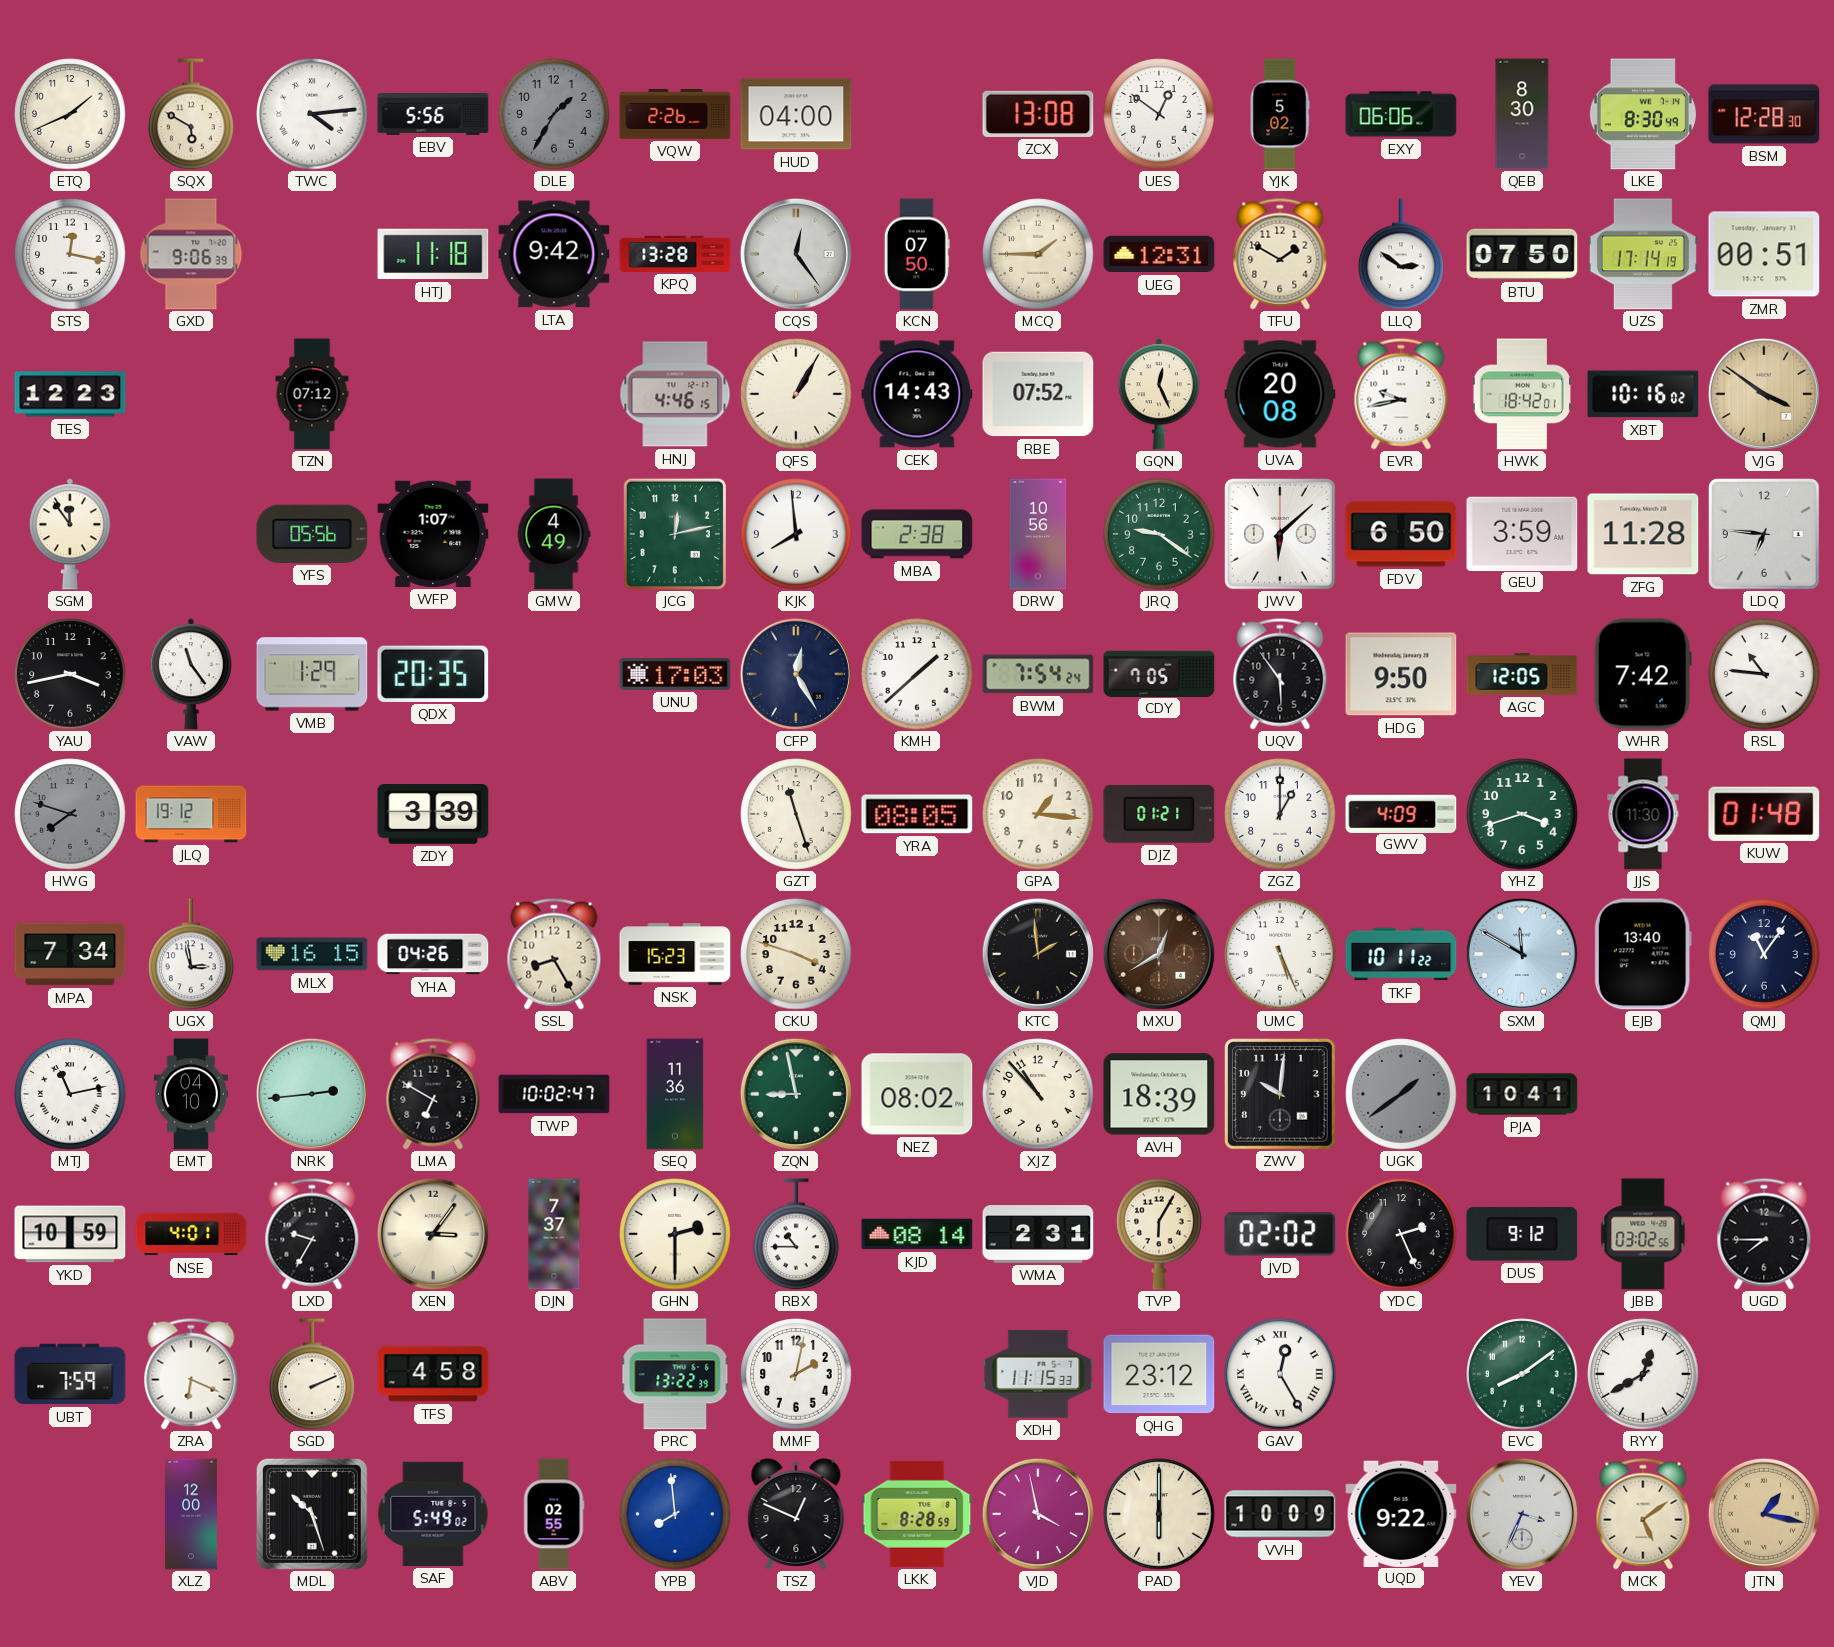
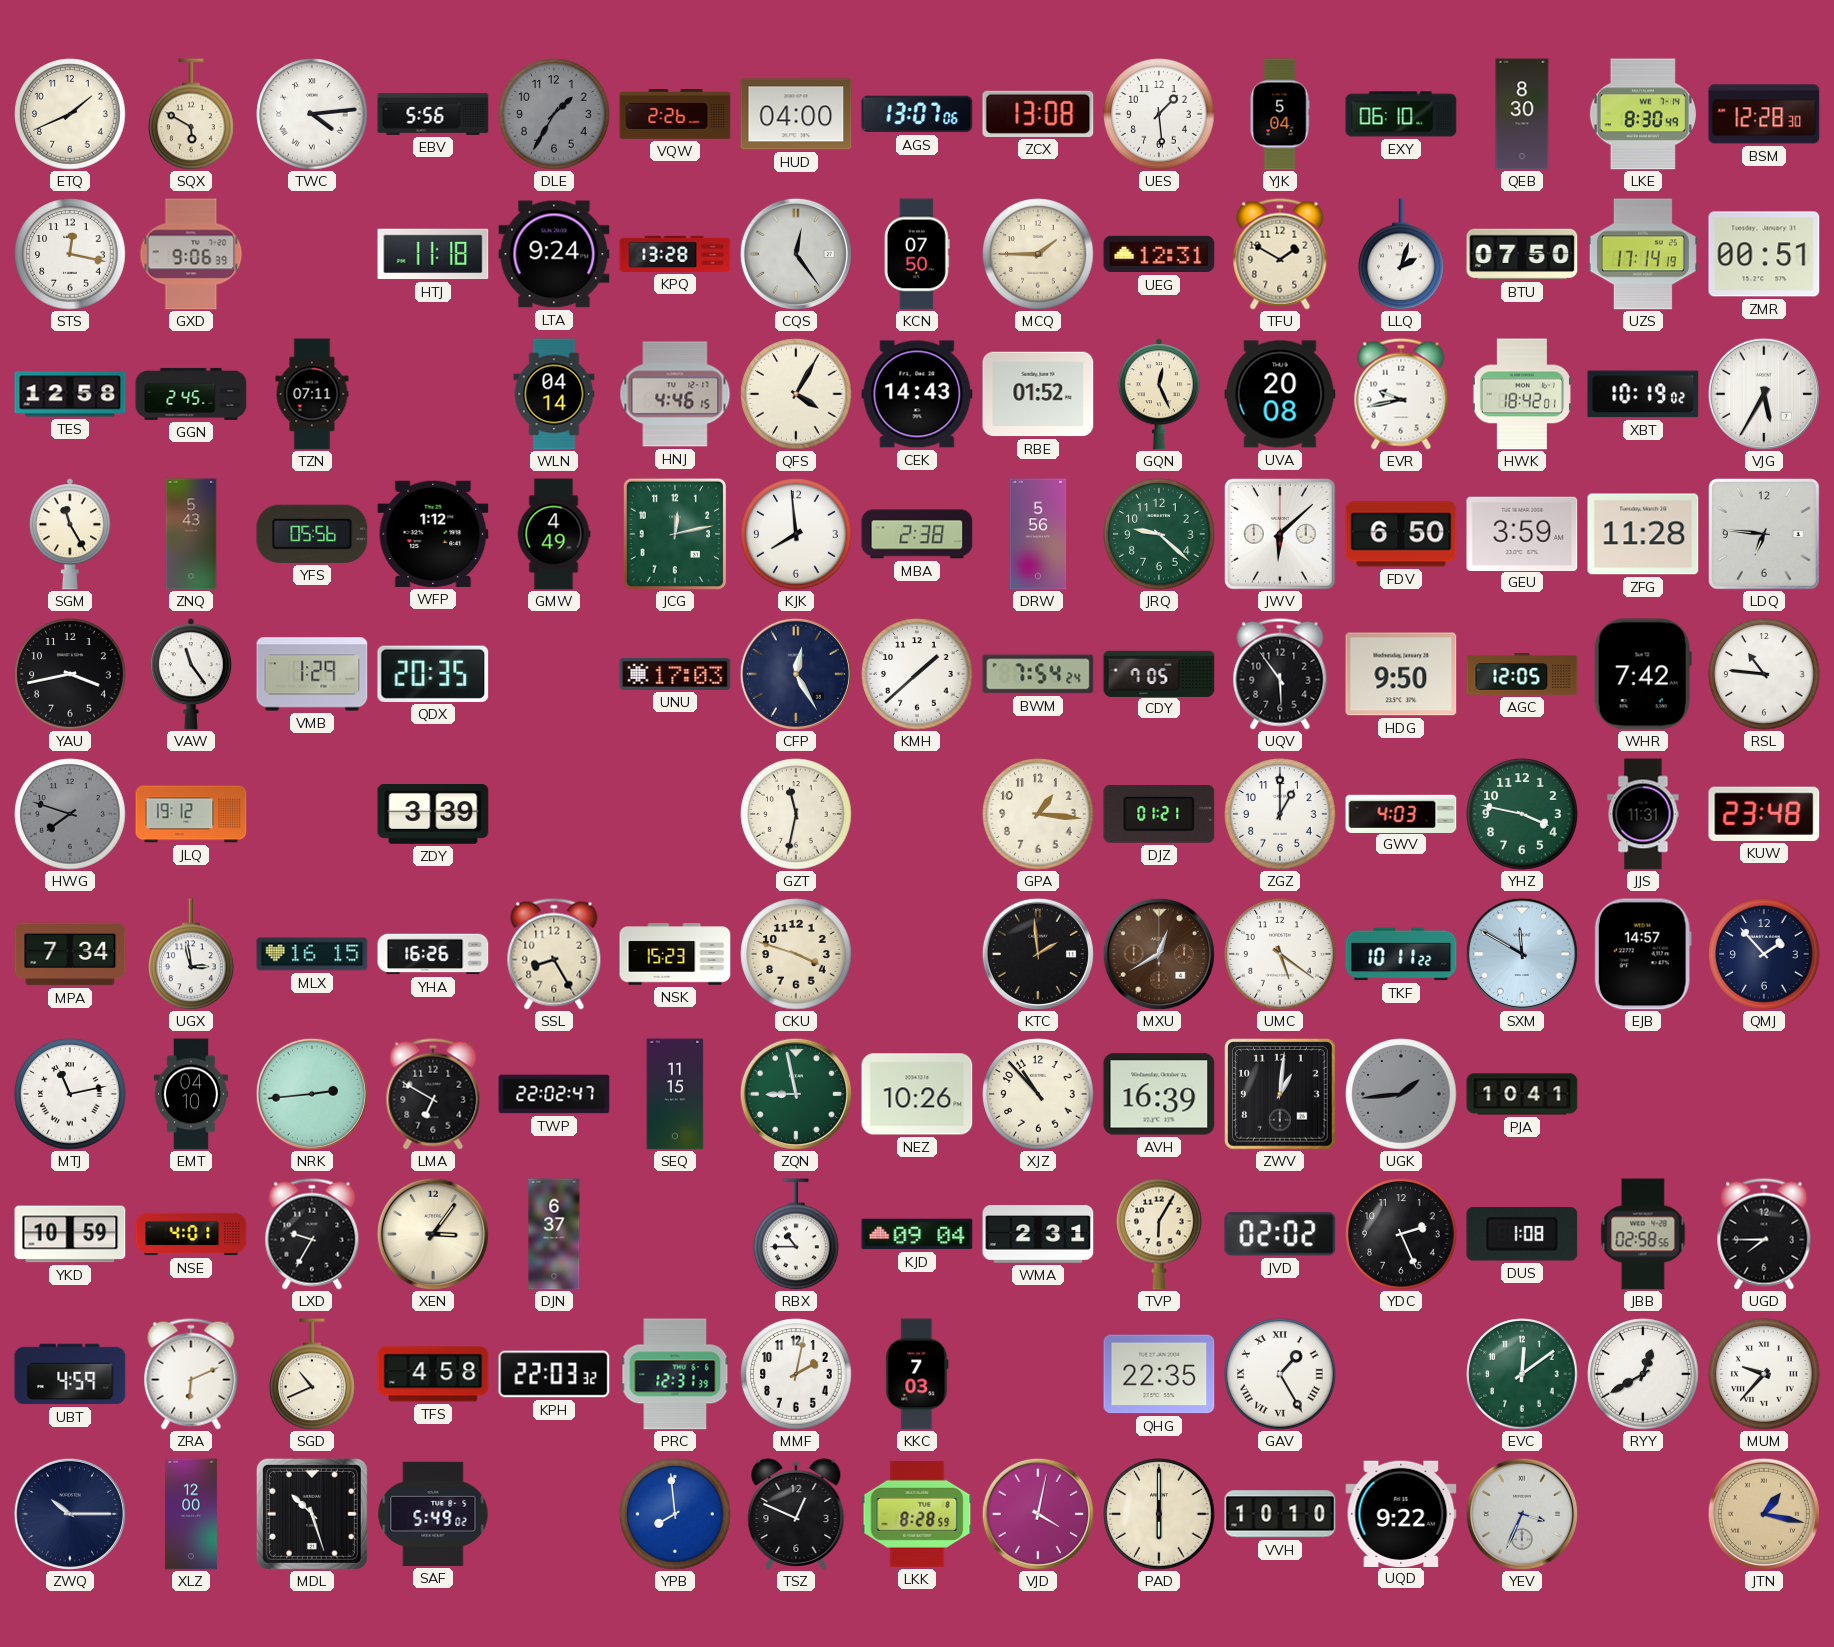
AGS: none -> 13:07
UES: 12:51 -> 1:29
YJK: 5:02 -> 5:04
EXY: 06:06 -> 06:10
LTA: 9:42 -> 9:24
LLQ: 2:51 -> 2:03
TES: 12:23 -> 12:58
GGN: none -> 2:45
TZN: 07:12 -> 07:11
WLN: none -> 04:14
QFS: 1:05 -> 4:05
RBE: 07:52 -> 01:52
XBT: 10:16 -> 10:19
VJG: 3:51 -> 5:35
VJG dial: champagne -> white
SGM: 11:54 -> 11:25
ZNQ: none -> 5:43
WFP: 1:07 -> 1:12
DRW: 10:56 -> 5:56
JRQ: 9:21 -> 9:22
GZT: 11:27 -> 11:32
YRA: 08:05 -> none
GWV: 4:09 -> 4:03
YHZ: 3:42 -> 3:47
JJS: 11:30 -> 11:31
KUW: 01:48 -> 23:48
YHA: 04:26 -> 16:26
UMC: 5:26 -> 5:21
EJB: 13:40 -> 14:57
QMJ: 11:06 -> 1:53
TWP: 10:02 -> 22:02
SEQ: 11:36 -> 11:15
NEZ: 08:02 -> 10:26
AVH: 18:39 -> 16:39
ZWV: 10:01 -> 1:01
UGK: 1:39 -> 1:44
DJN: 7:37 -> 6:37
GHN: 2:30 -> none
KJD: 08:14 -> 09:04
DUS: 9:12 -> 1:08
JBB: 03:02 -> 02:58
UBT: 7:59 -> 4:59
ZRA: 6:19 -> 6:11
SGD: 2:11 -> 10:41
KPH: none -> 22:03
PRC: 13:22 -> 12:31
KKC: none -> 7:03
XDH: 11:15 -> none
QHG: 23:12 -> 22:35
GAV: 12:25 -> 1:25
EVC: 8:09 -> 12:09
MUM: none -> 9:37
ZWQ: none -> 10:15
ABV: 02:55 -> none
VJD: 3:58 -> 4:02
VVH: 10:09 -> 10:10
MCK: 5:09 -> none
